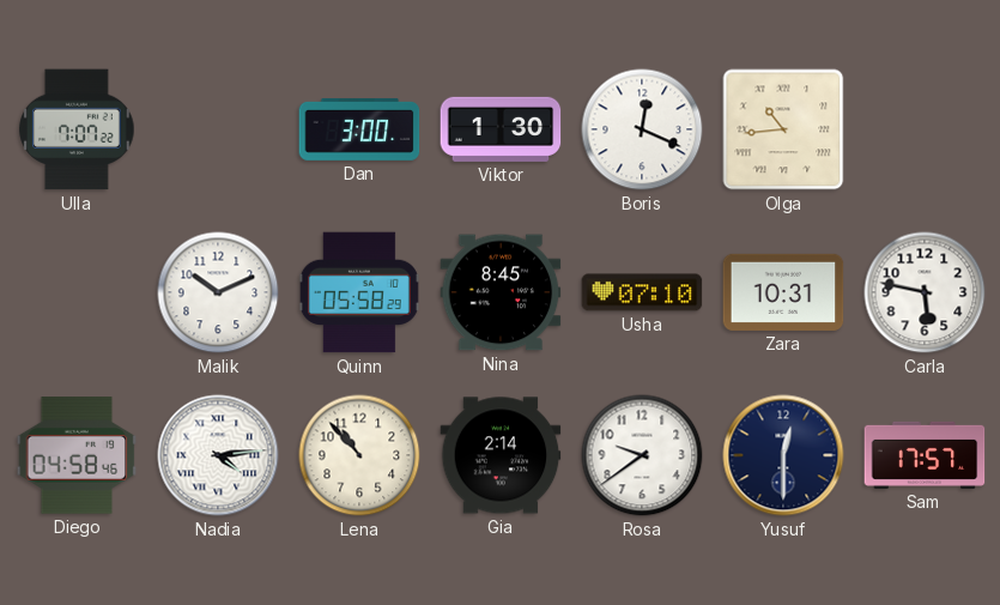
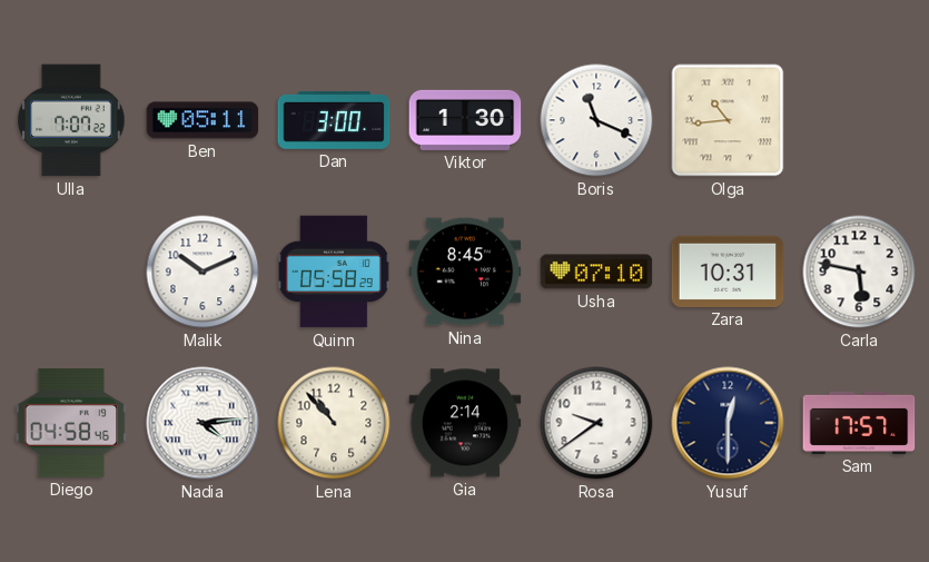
Ben: none -> 05:11
Boris: 12:19 -> 11:19
